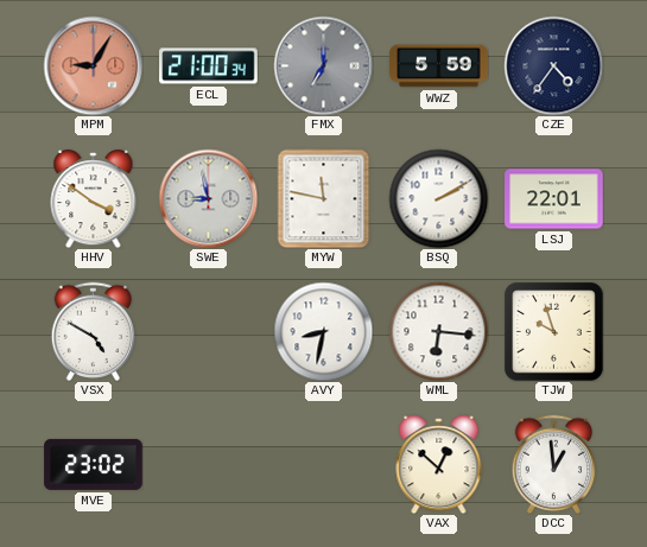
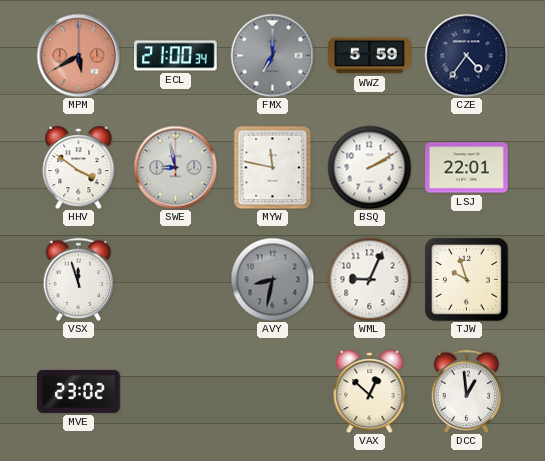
MPM: 9:05 -> 5:40
VSX: 4:50 -> 11:57
AVY dial: white -> grey
WML: 6:16 -> 9:04
